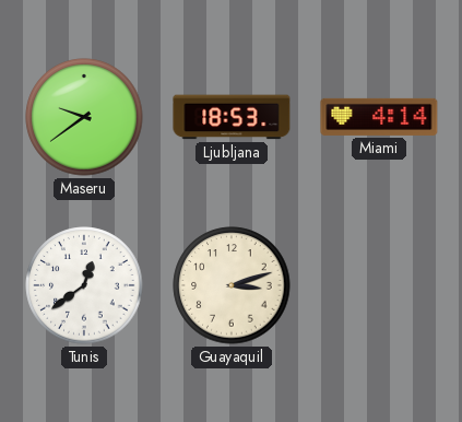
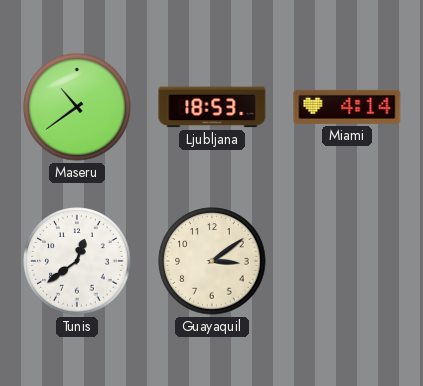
Maseru: 9:39 -> 10:39
Guayaquil: 3:12 -> 3:09
